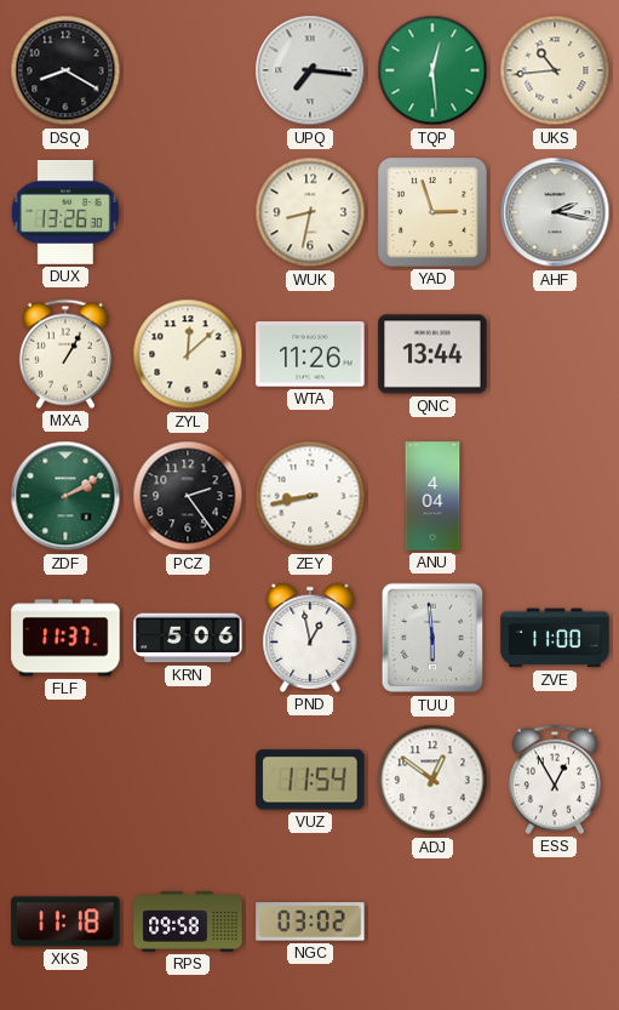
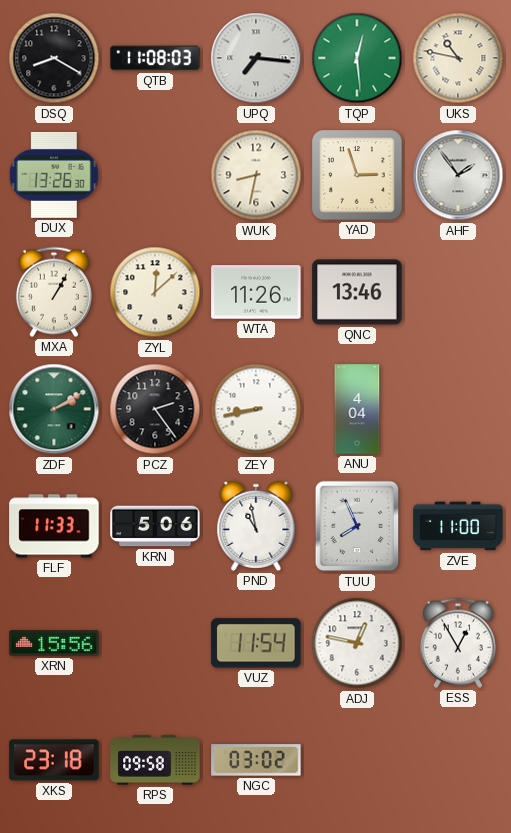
QTB: none -> 11:08
UKS: 10:44 -> 10:47
AHF: 2:17 -> 1:54
QNC: 13:44 -> 13:46
FLF: 11:37 -> 11:33
PND: 12:58 -> 10:58
TUU: 5:59 -> 7:56
XRN: none -> 15:56
ADJ: 12:51 -> 12:47
XKS: 11:18 -> 23:18
